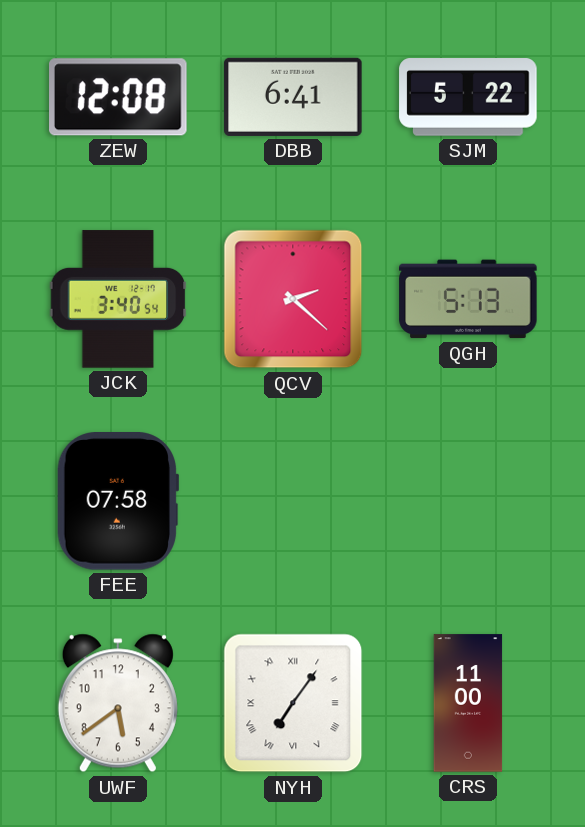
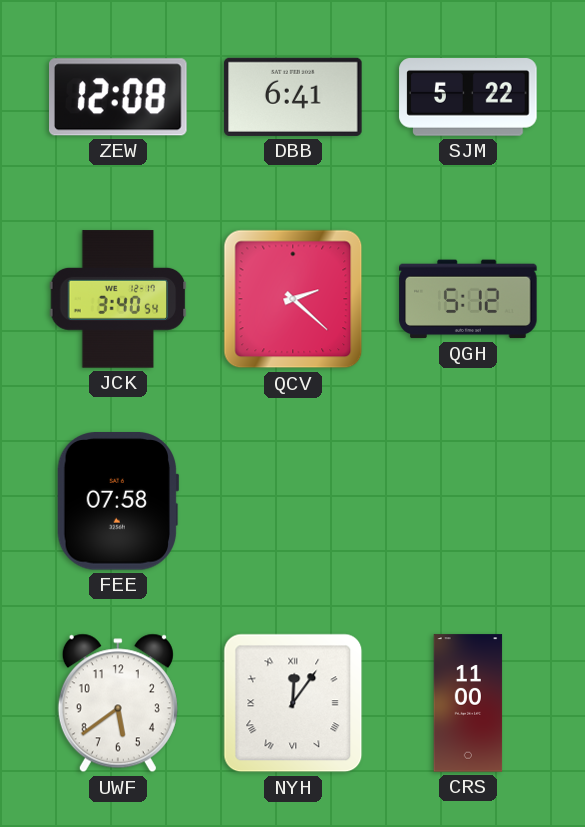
QGH: 5:13 -> 5:12
NYH: 7:06 -> 12:06
